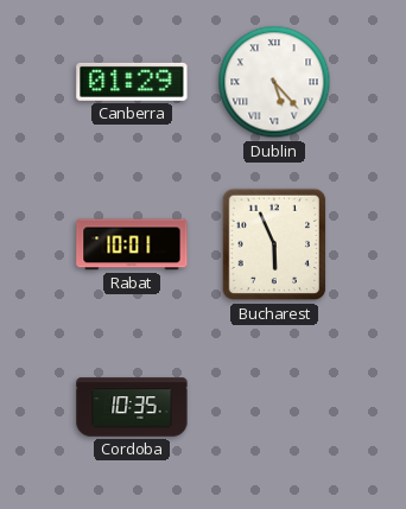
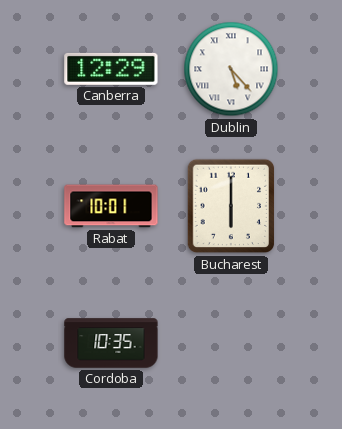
Canberra: 01:29 -> 12:29
Bucharest: 5:56 -> 6:00
